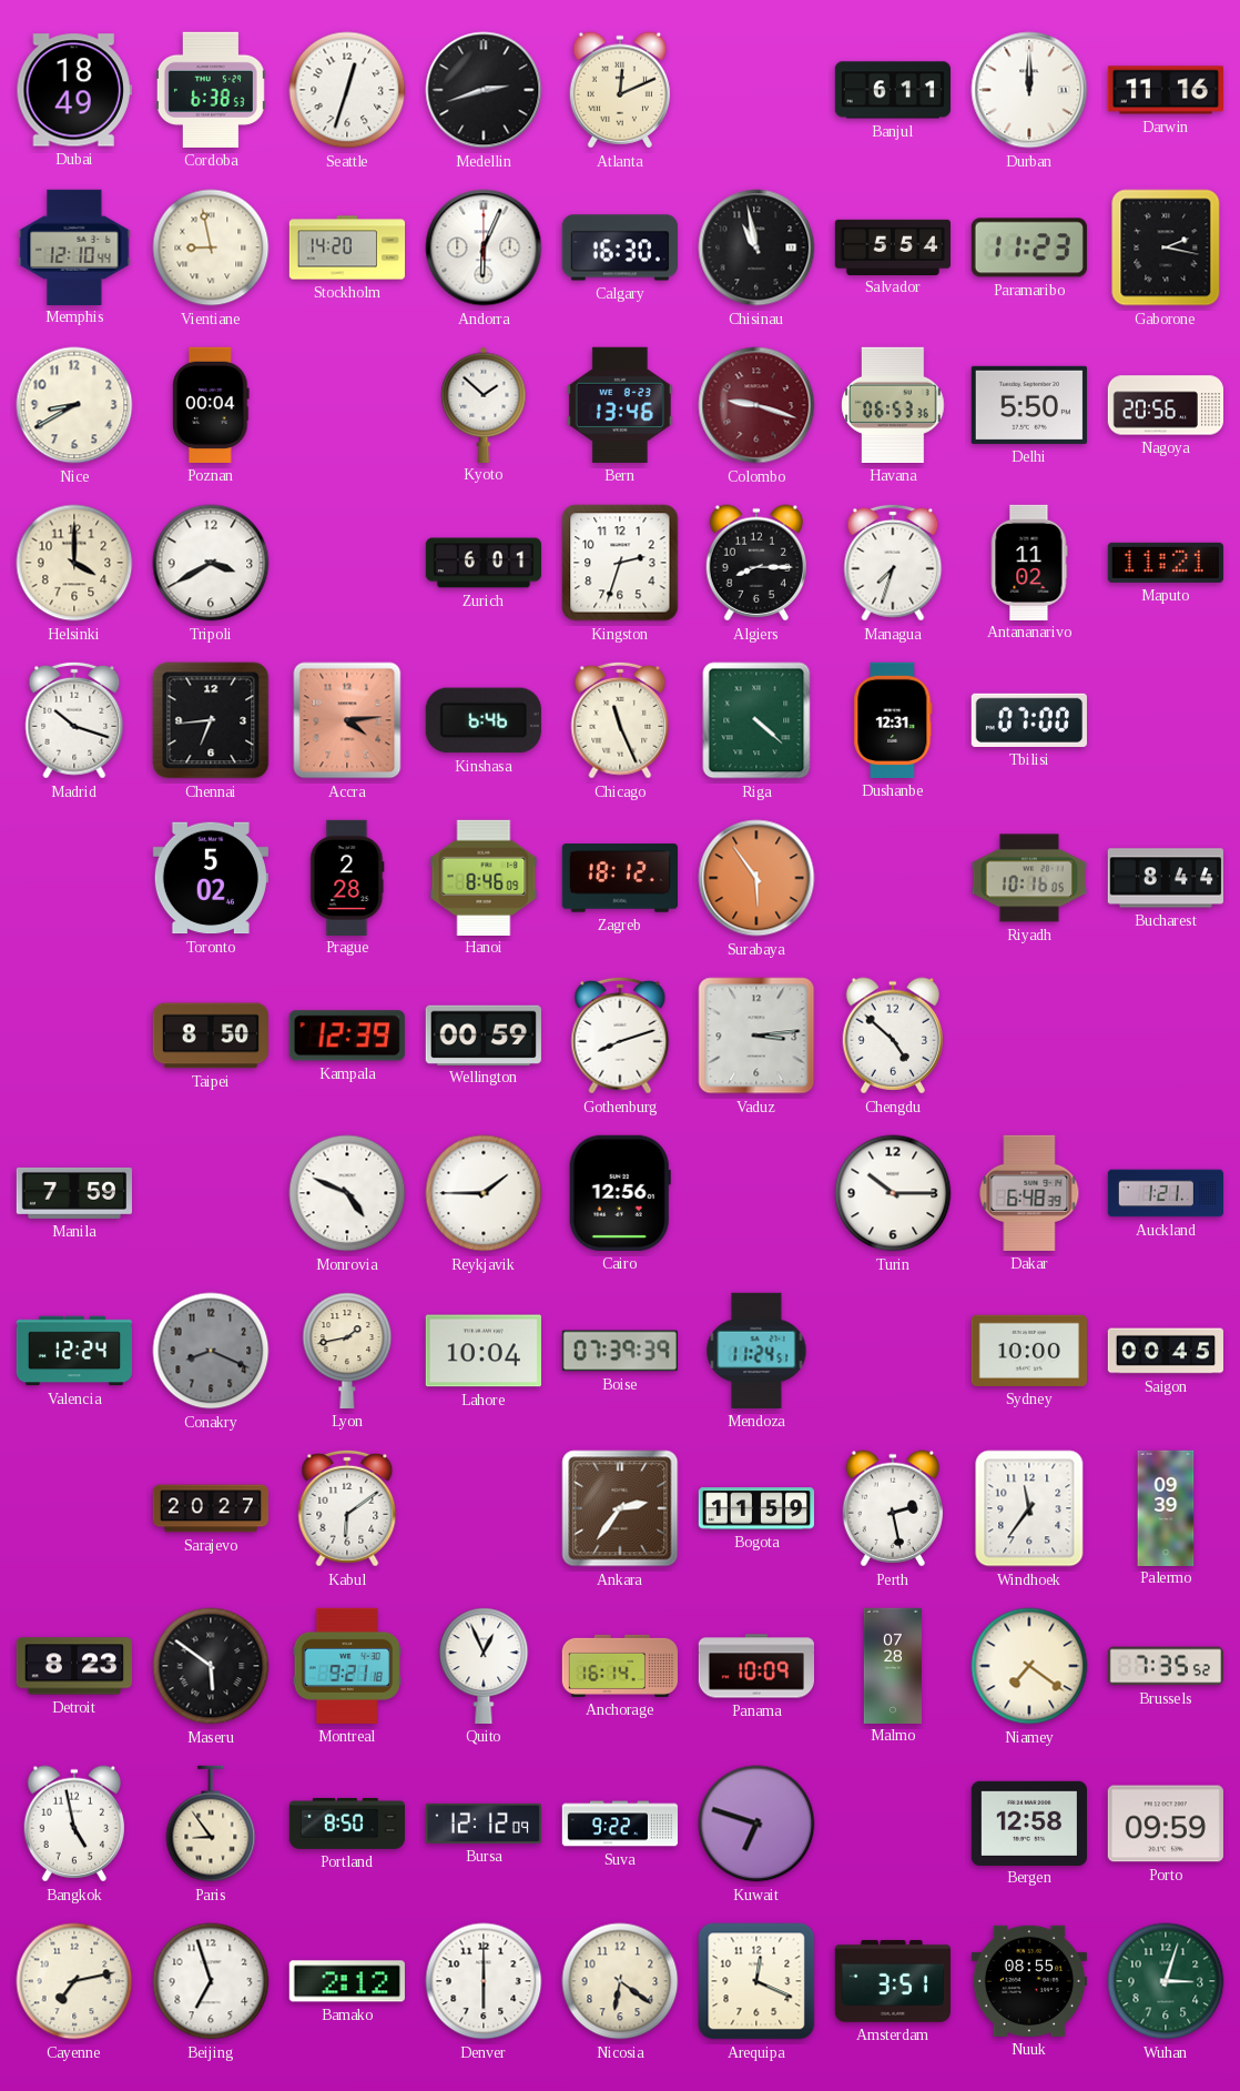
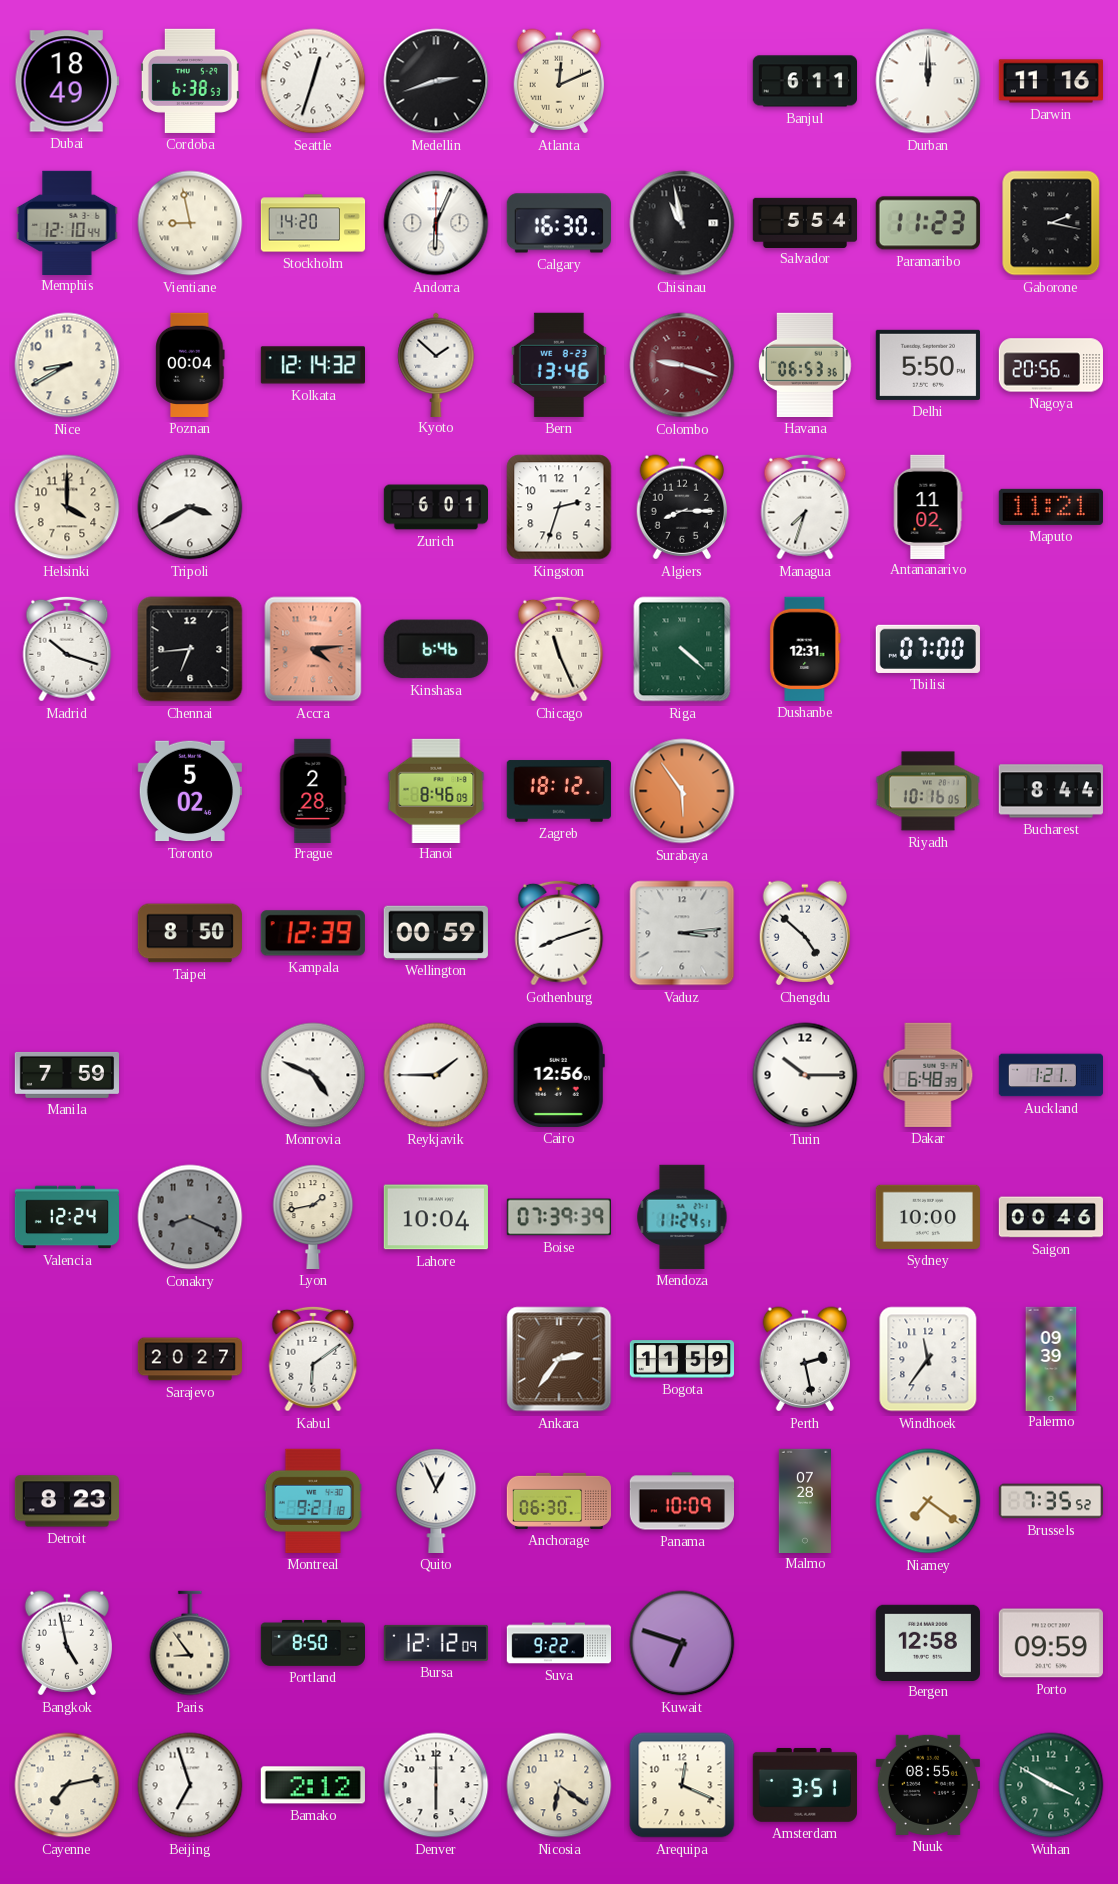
Kolkata: none -> 12:14
Saigon: 00:45 -> 00:46
Maseru: 5:51 -> none
Anchorage: 16:14 -> 06:30
Wuhan: 3:03 -> 3:50
